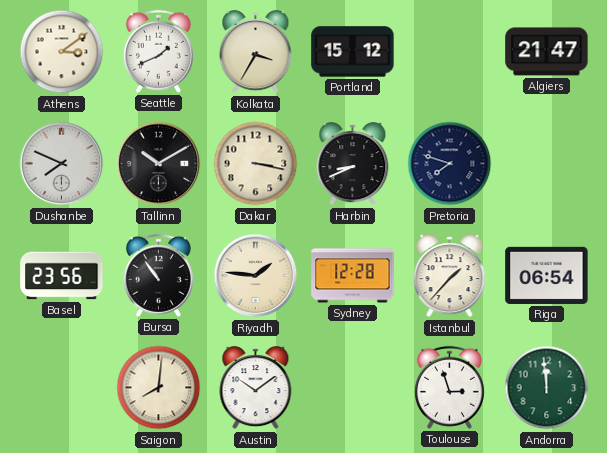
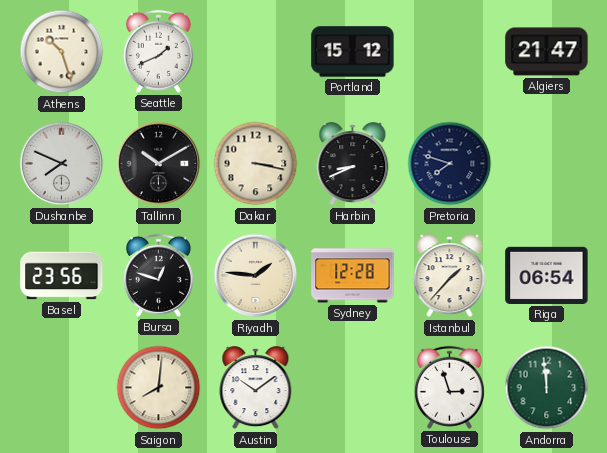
Athens: 3:09 -> 10:27
Kolkata: 3:35 -> none
Bursa: 10:54 -> 12:48
